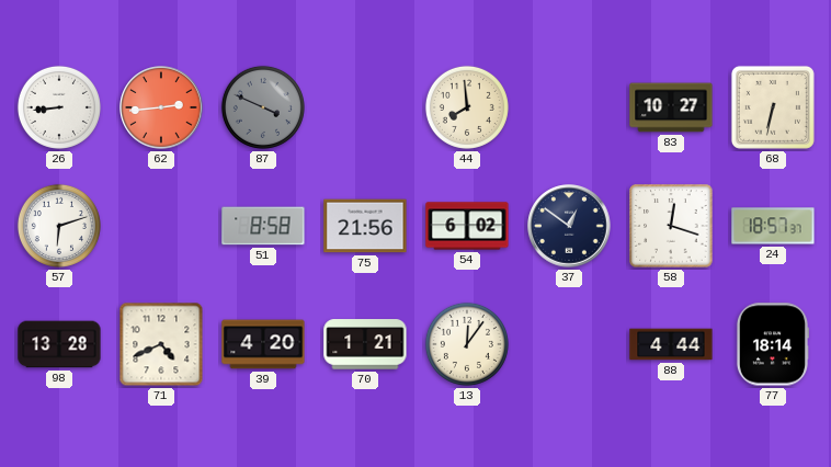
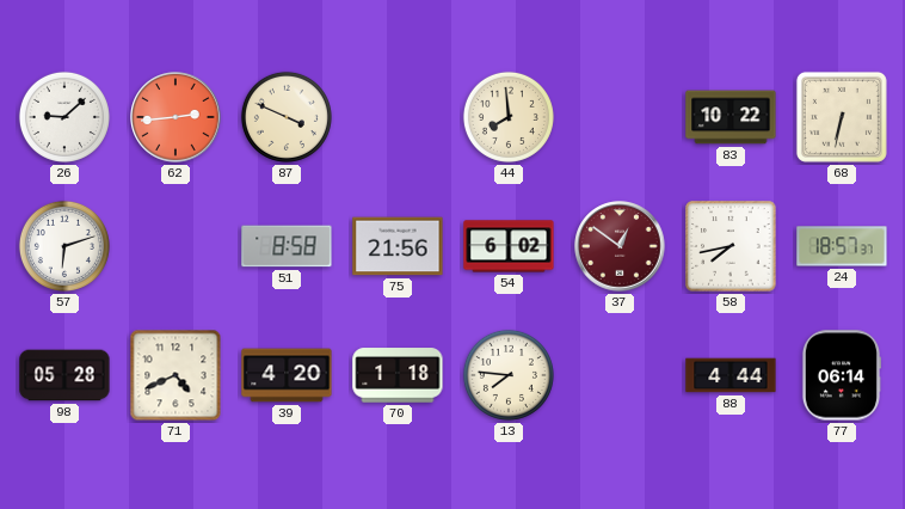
26: 8:44 -> 9:08
87 dial: grey -> cream
83: 10:27 -> 10:22
37 dial: navy -> burgundy
58: 12:18 -> 7:43
98: 13:28 -> 05:28
70: 1:21 -> 1:18
13: 12:06 -> 7:46
77: 18:14 -> 06:14
